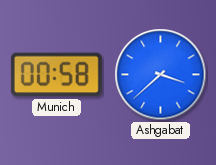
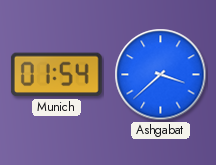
Munich: 00:58 -> 01:54
